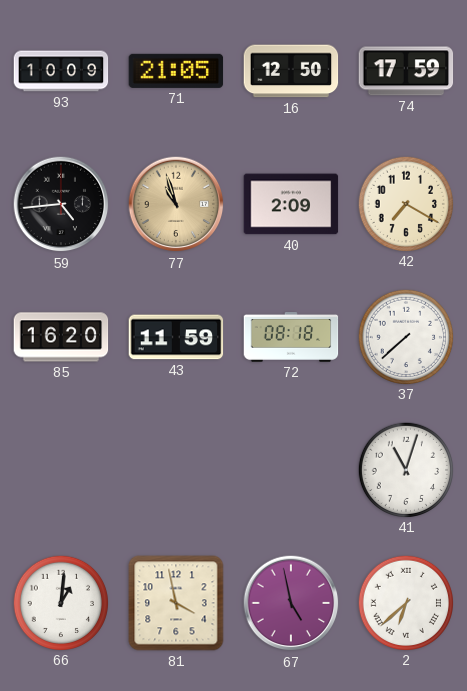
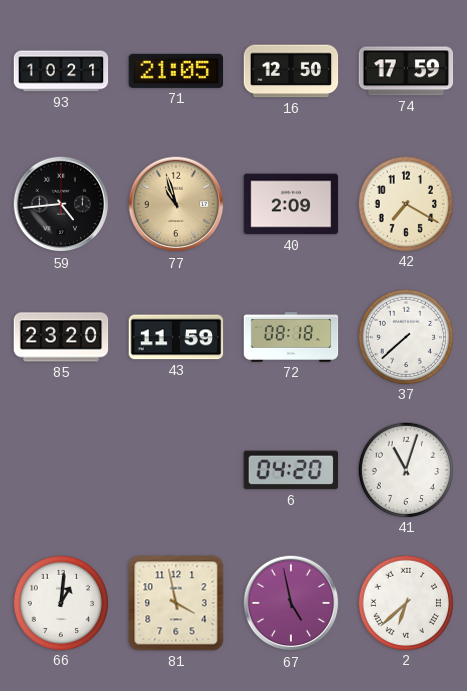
93: 10:09 -> 10:21
85: 16:20 -> 23:20
6: none -> 04:20
